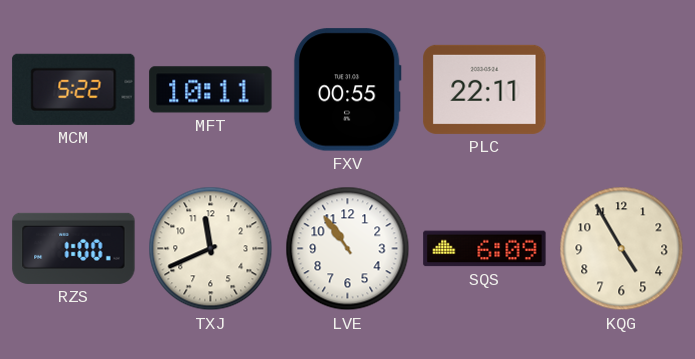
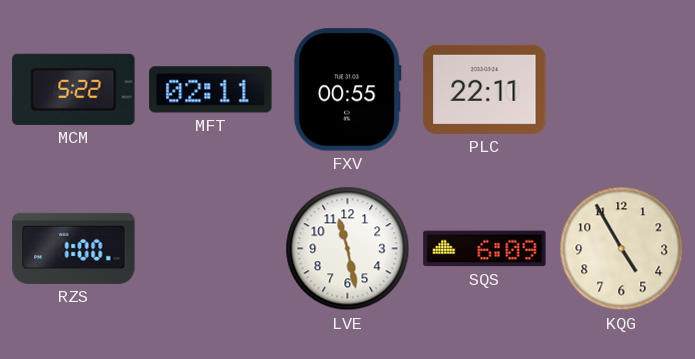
MFT: 10:11 -> 02:11
TXJ: 11:41 -> none
LVE: 10:54 -> 11:28
